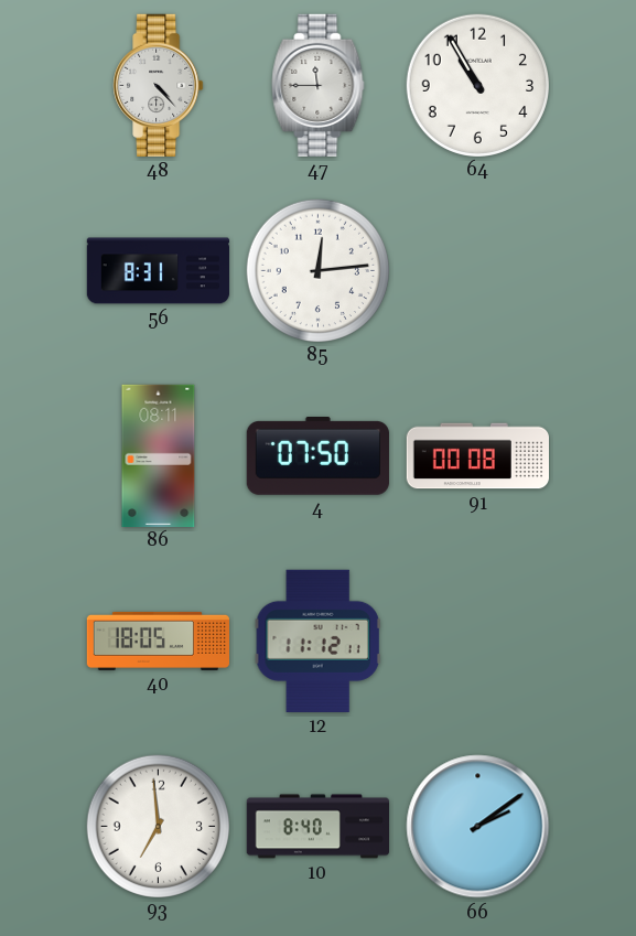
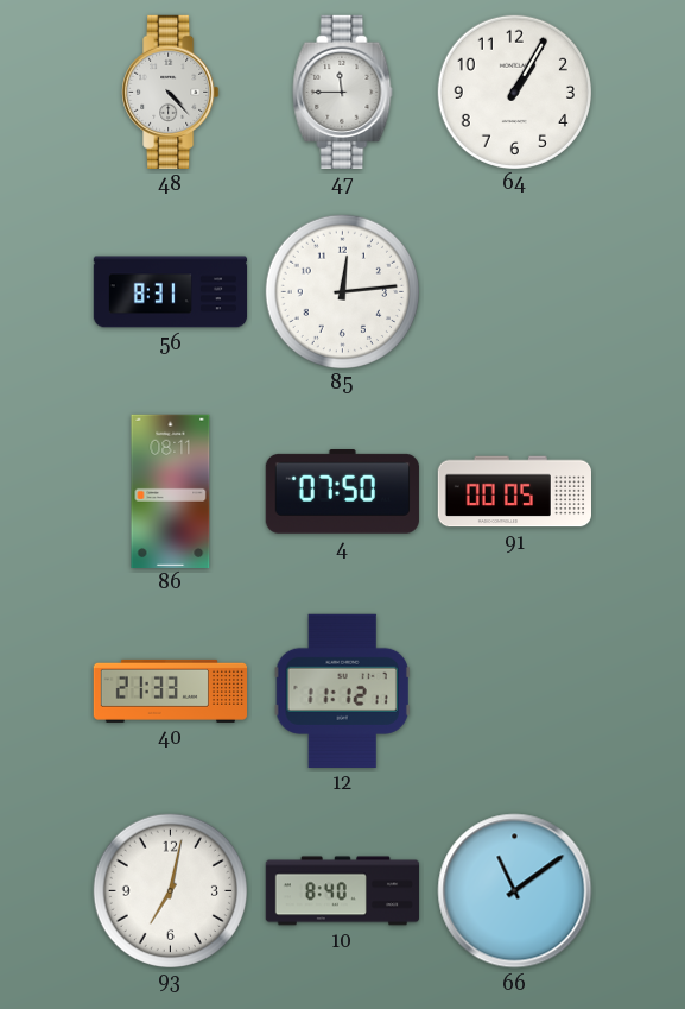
64: 10:55 -> 1:05
91: 00:08 -> 00:05
40: 18:05 -> 21:33
93: 6:59 -> 7:02
66: 2:09 -> 11:09
